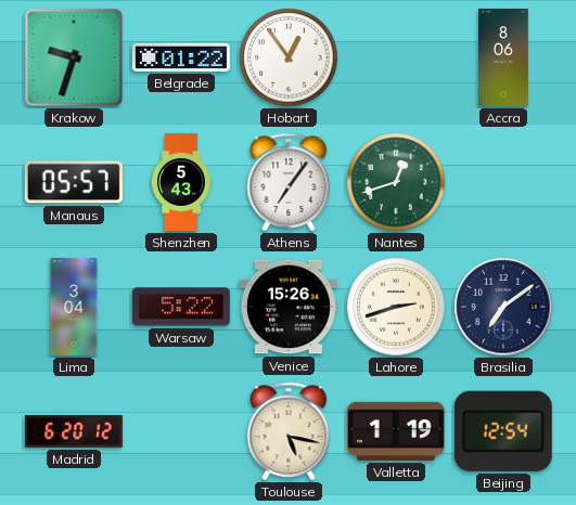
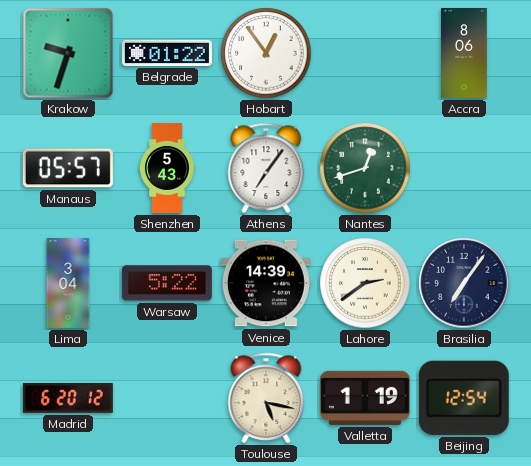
Venice: 15:26 -> 14:39
Lahore: 2:42 -> 2:39
Brasilia: 7:09 -> 7:06
